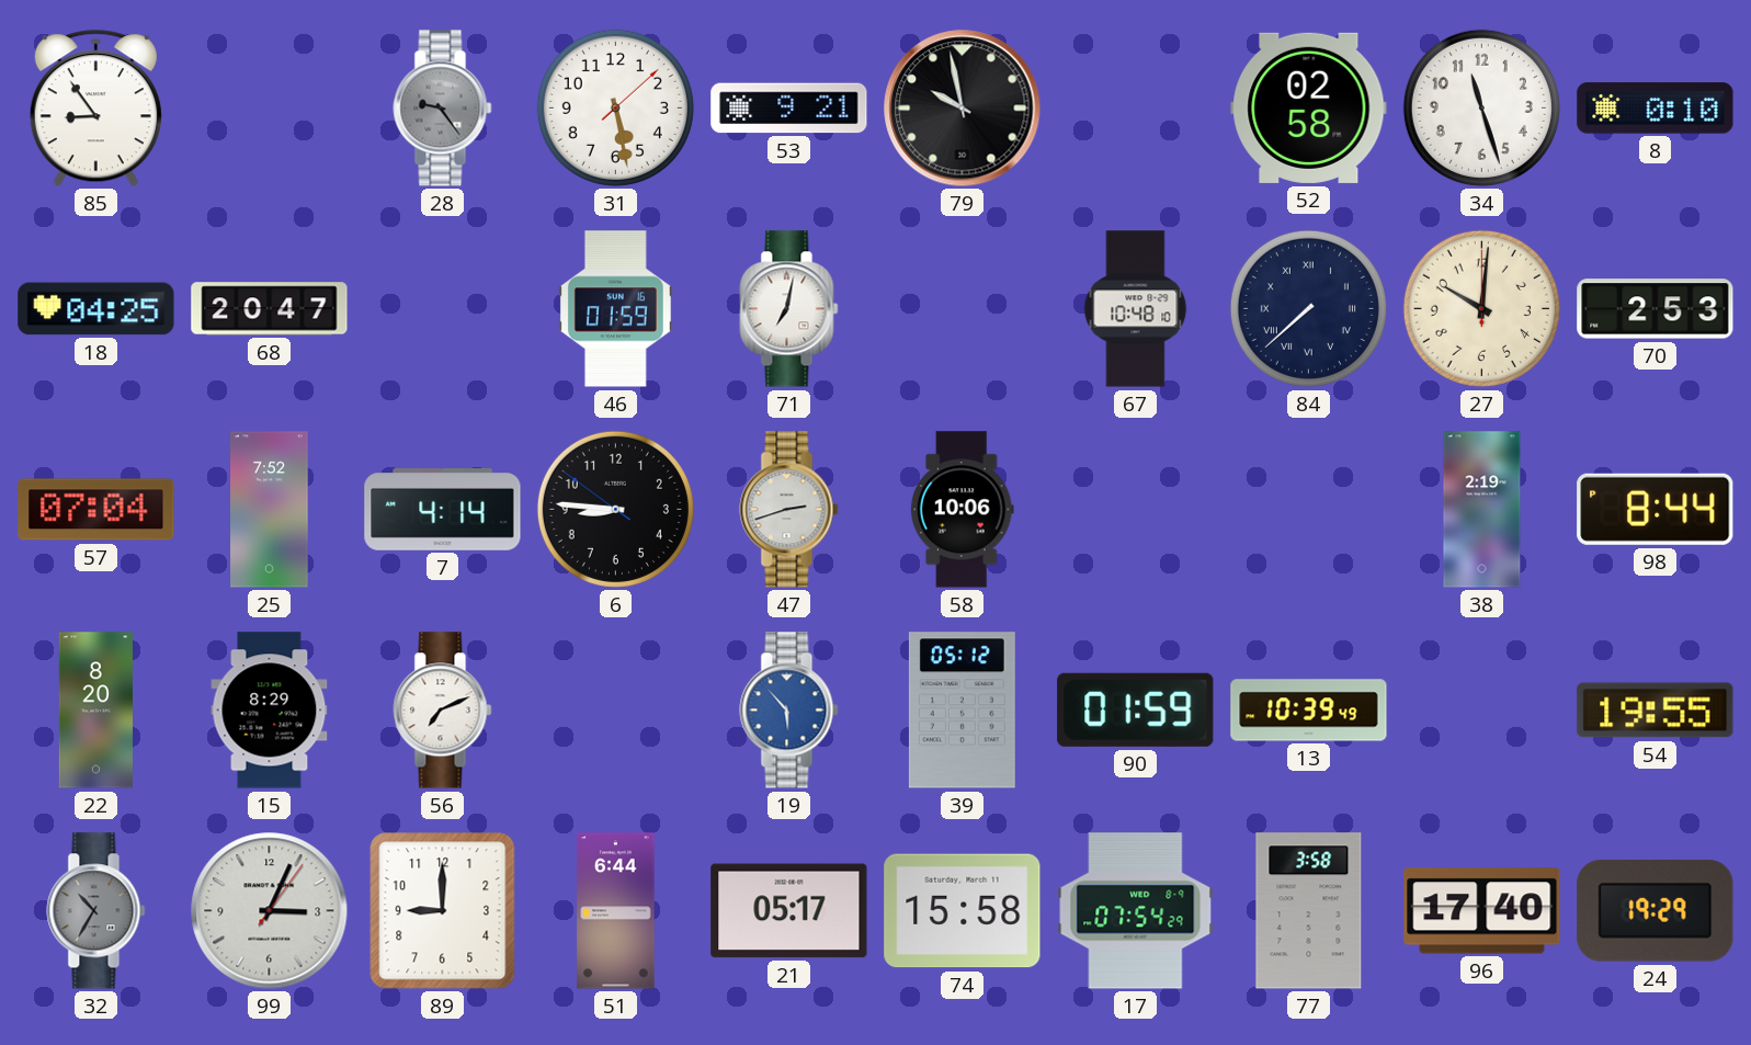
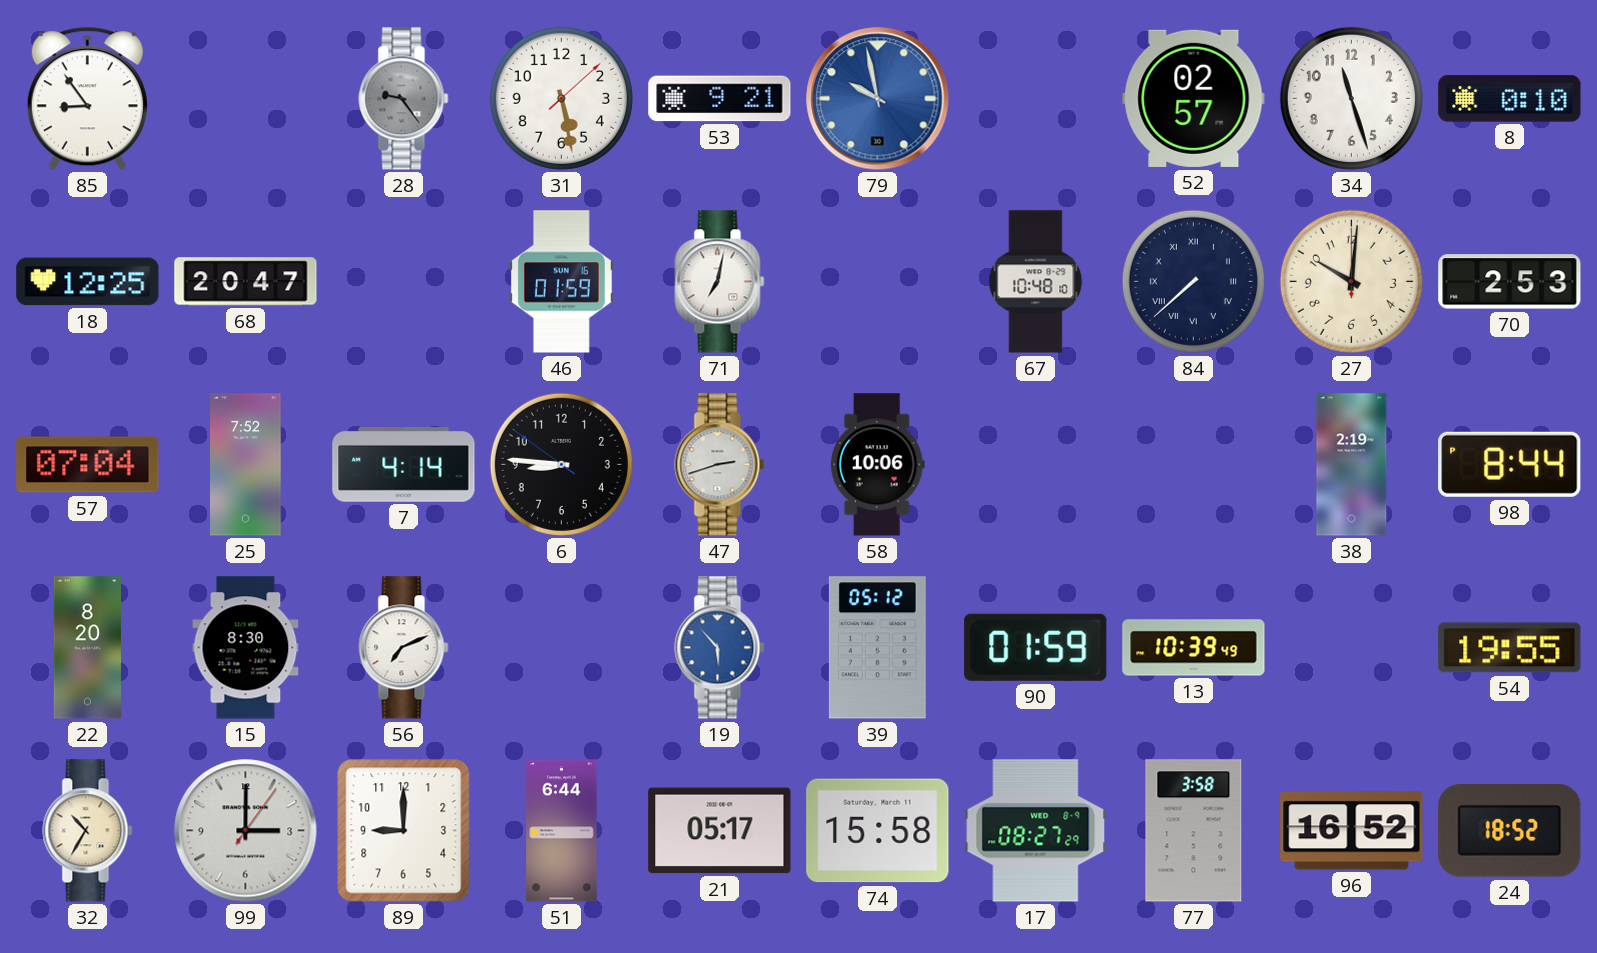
79 dial: black -> blue
52: 02:58 -> 02:57
18: 04:25 -> 12:25
15: 8:29 -> 8:30
32 dial: grey -> cream
99: 3:04 -> 3:00
17: 07:54 -> 08:27
96: 17:40 -> 16:52
24: 19:29 -> 18:52
